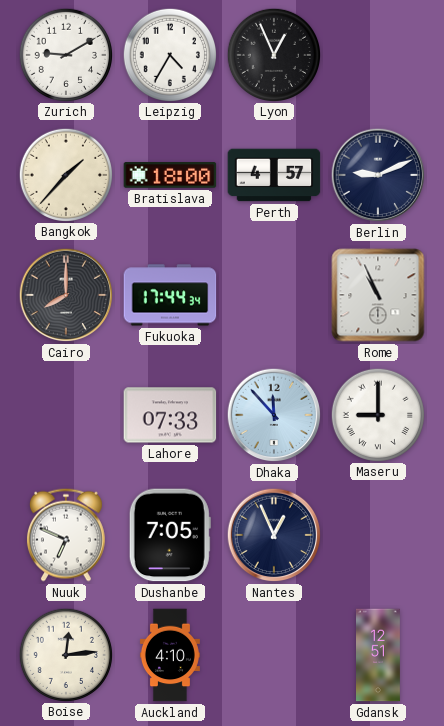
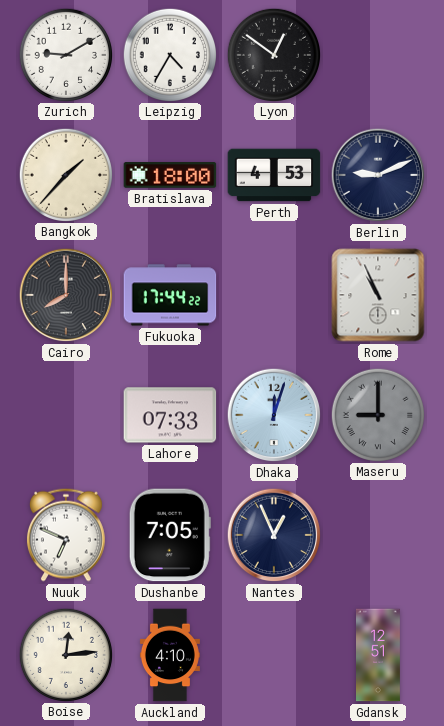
Lyon: 12:56 -> 12:51
Perth: 4:57 -> 4:53
Fukuoka: 17:44:34 -> 17:44:22
Dhaka: 11:53 -> 12:03
Maseru dial: white -> grey
